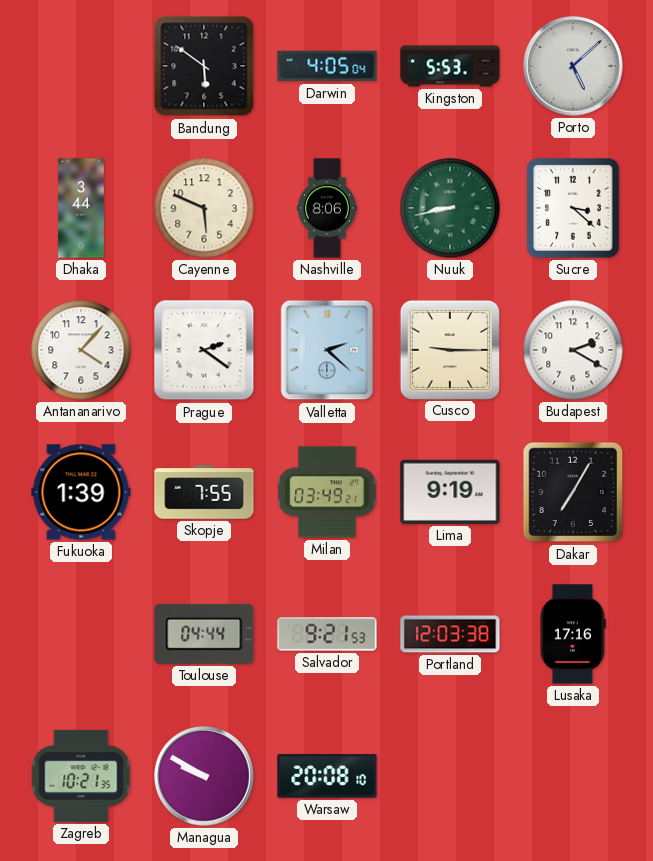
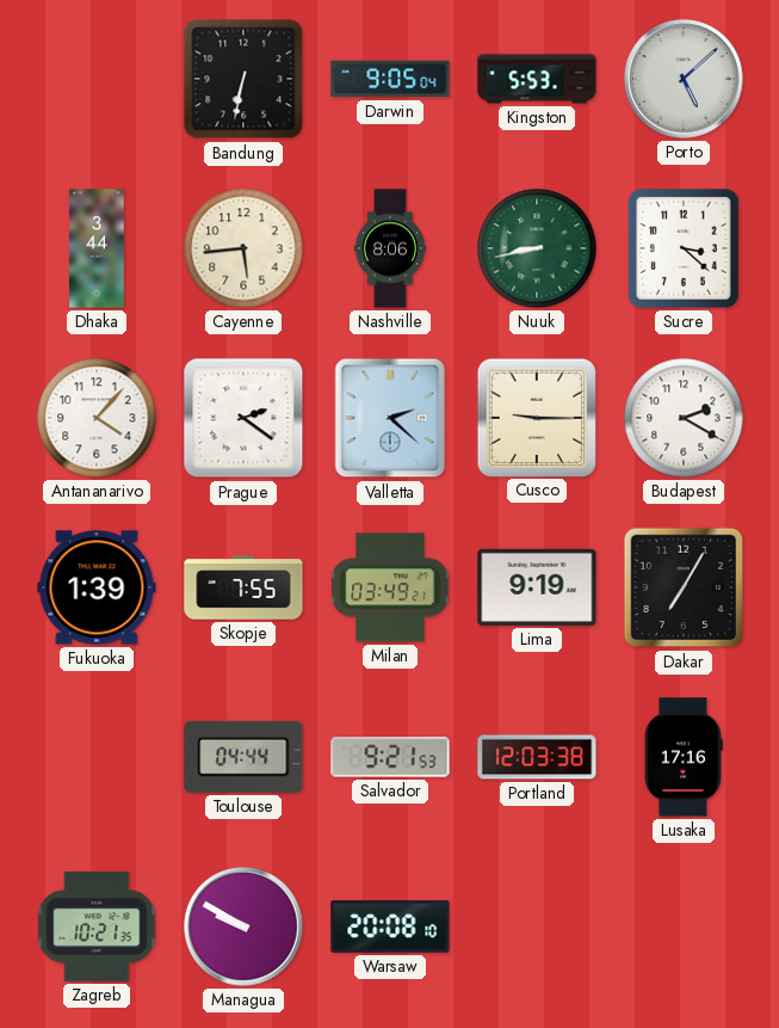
Bandung: 5:51 -> 6:32
Darwin: 4:05 -> 9:05
Cayenne: 5:49 -> 5:44
